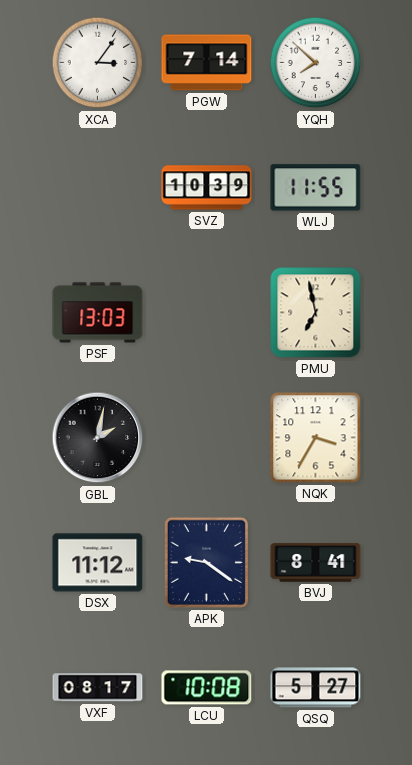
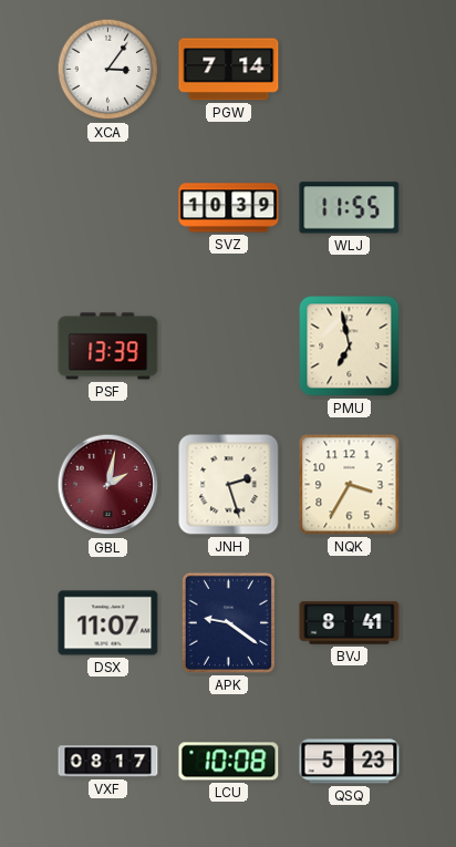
YQH: 7:52 -> none
PSF: 13:03 -> 13:39
GBL dial: black -> burgundy
JNH: none -> 2:27
DSX: 11:12 -> 11:07
QSQ: 5:27 -> 5:23
